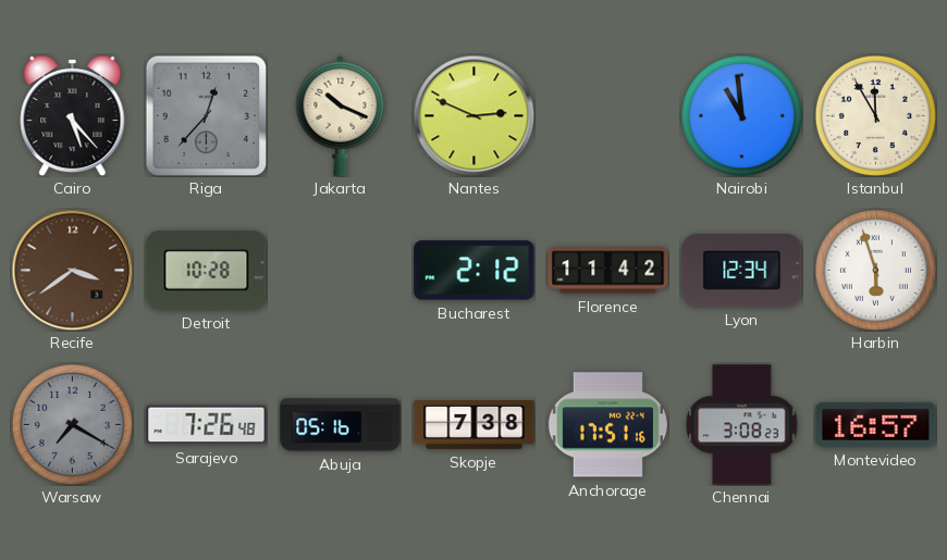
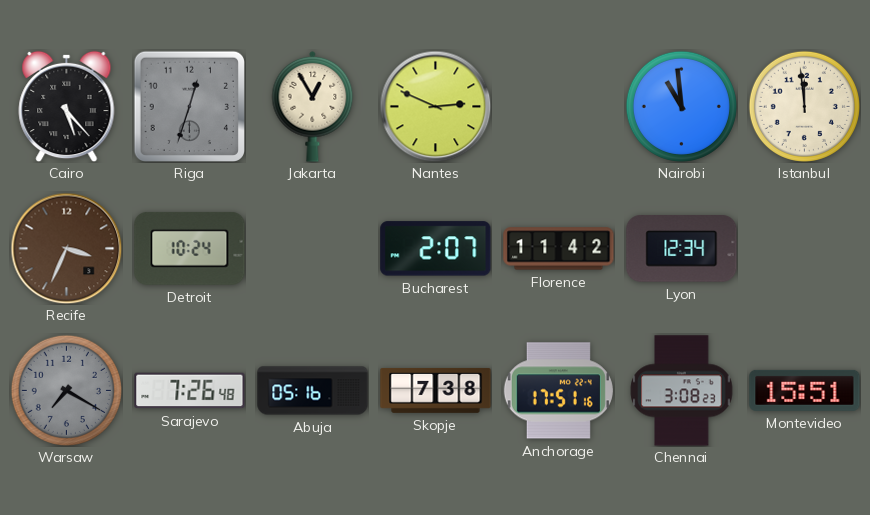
Riga: 12:37 -> 12:33
Jakarta: 10:19 -> 12:55
Istanbul: 11:55 -> 11:59
Recife: 3:39 -> 3:34
Detroit: 10:28 -> 10:24
Bucharest: 2:12 -> 2:07
Harbin: 5:57 -> none
Montevideo: 16:57 -> 15:51
